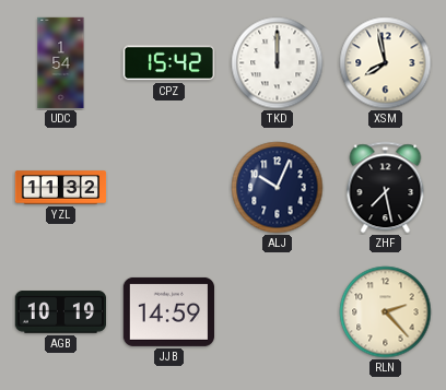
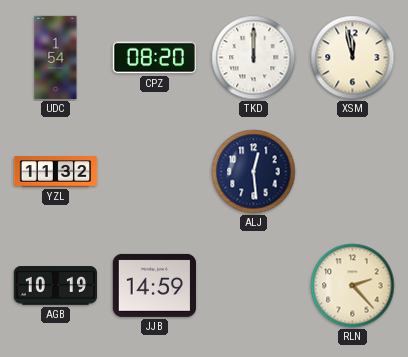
CPZ: 15:42 -> 08:20
XSM: 7:58 -> 11:58
ALJ: 10:04 -> 12:29
ZHF: 7:28 -> none
